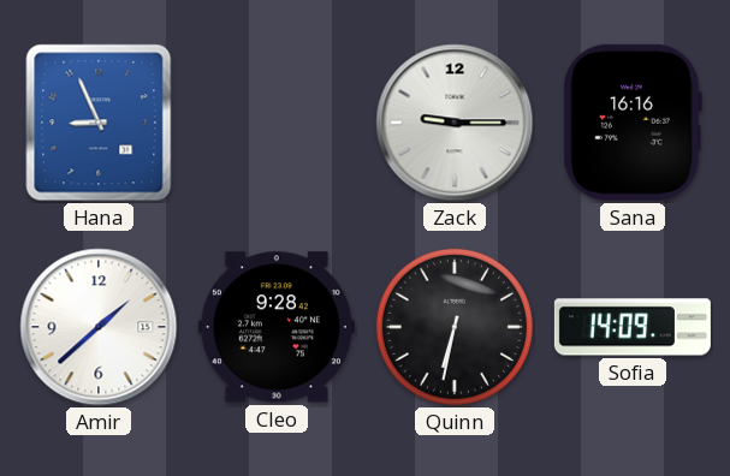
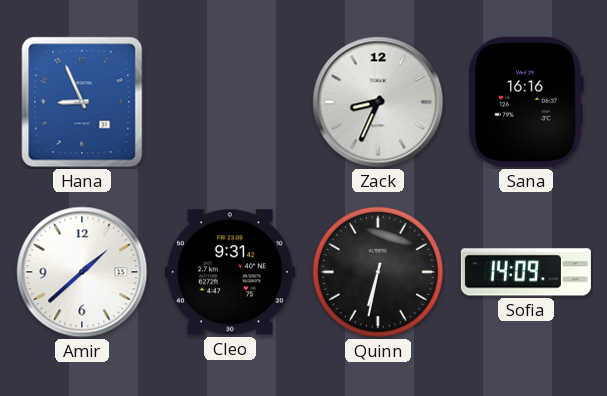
Zack: 9:15 -> 8:34
Cleo: 9:28 -> 9:31
